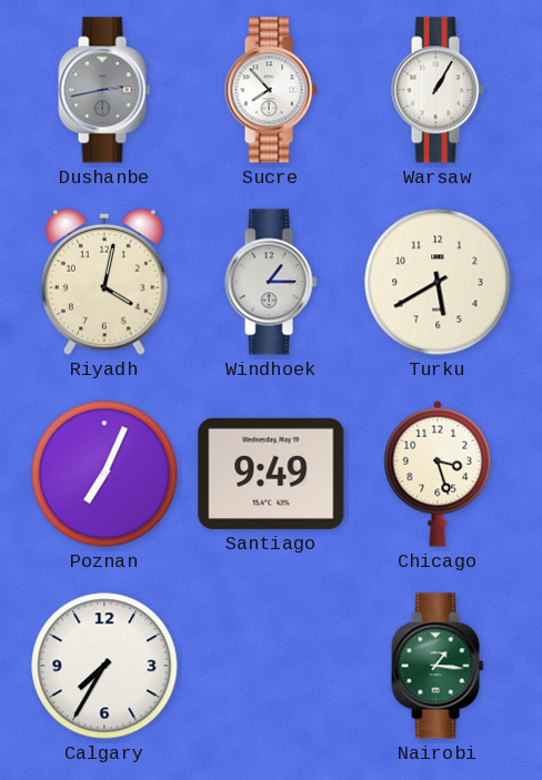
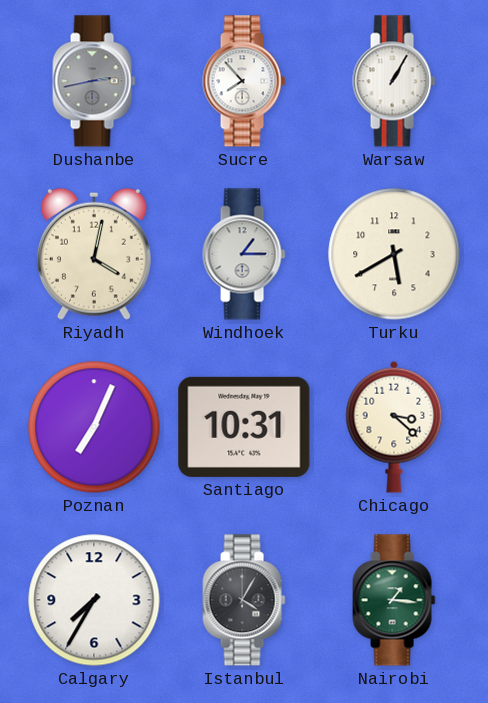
Santiago: 9:49 -> 10:31
Chicago: 3:27 -> 3:22
Istanbul: none -> 4:05
